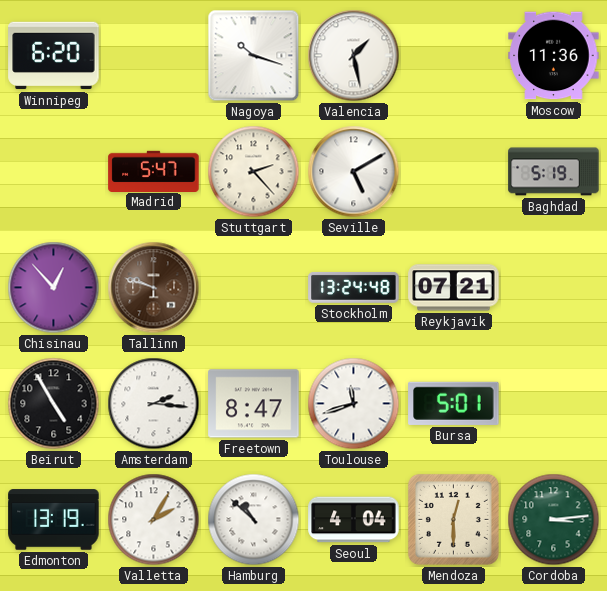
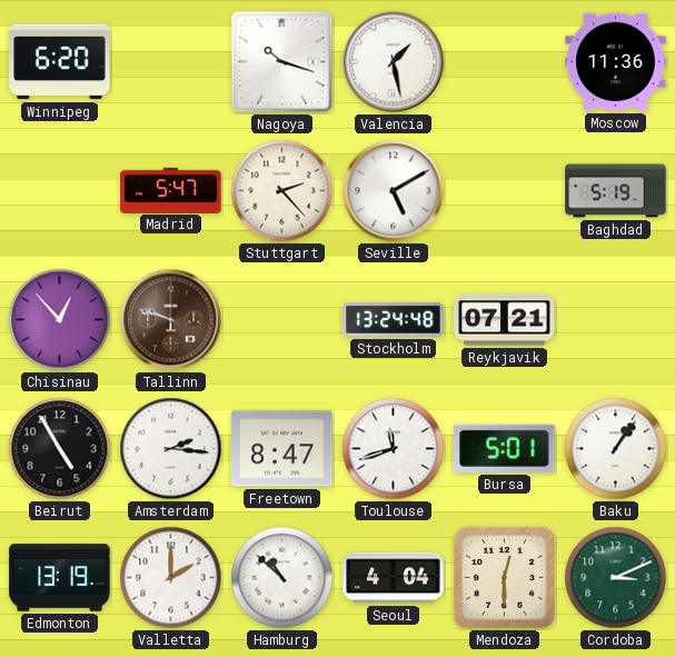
Baku: none -> 1:06
Valletta: 2:05 -> 2:00
Cordoba: 3:14 -> 3:11
